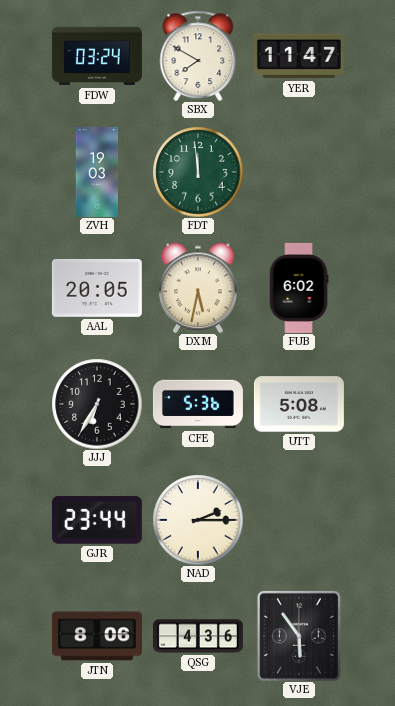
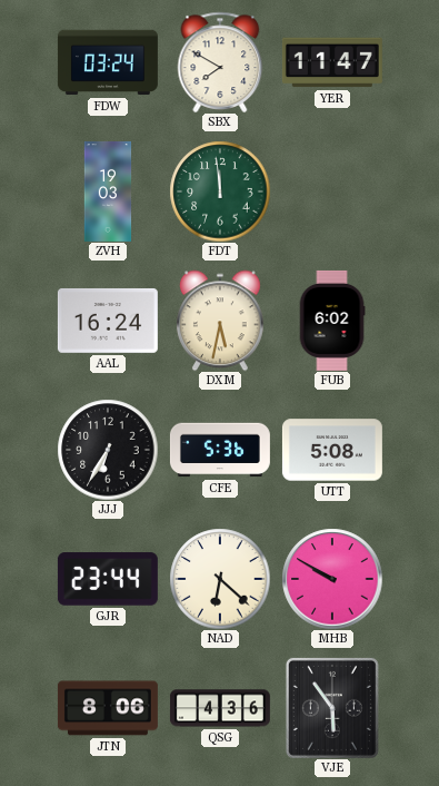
AAL: 20:05 -> 16:24
NAD: 2:15 -> 6:22
MHB: none -> 9:50
